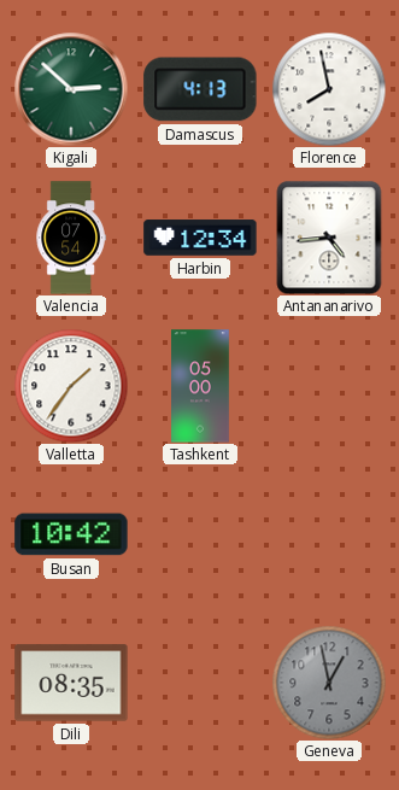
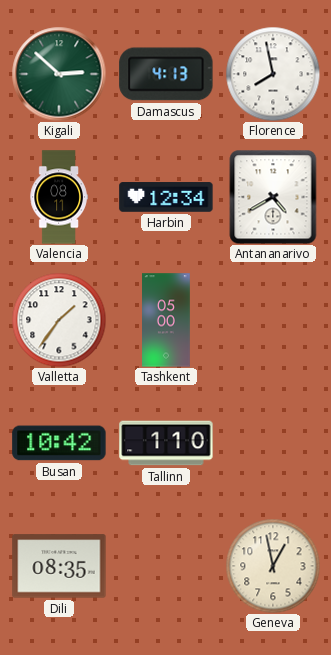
Valencia: 07:54 -> 08:11
Antananarivo: 4:44 -> 4:40
Tallinn: none -> 1:10
Geneva dial: grey -> cream
